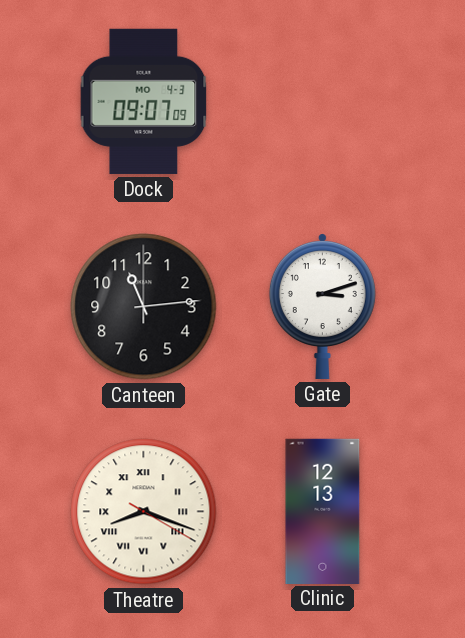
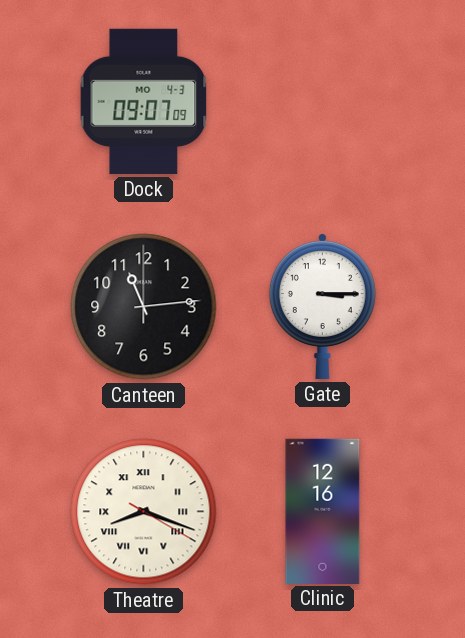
Gate: 3:12 -> 3:15
Clinic: 12:13 -> 12:16
